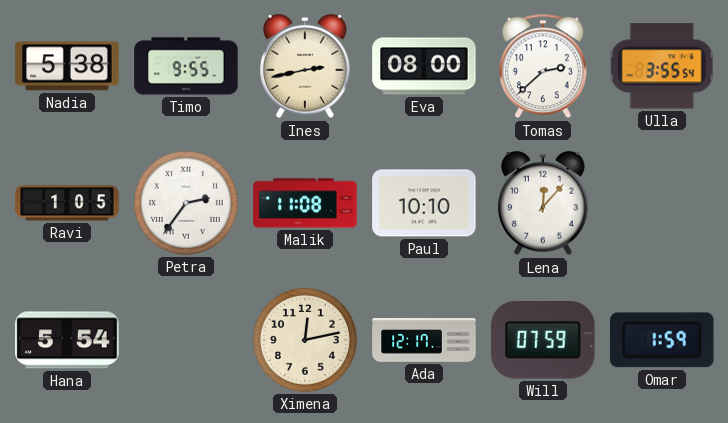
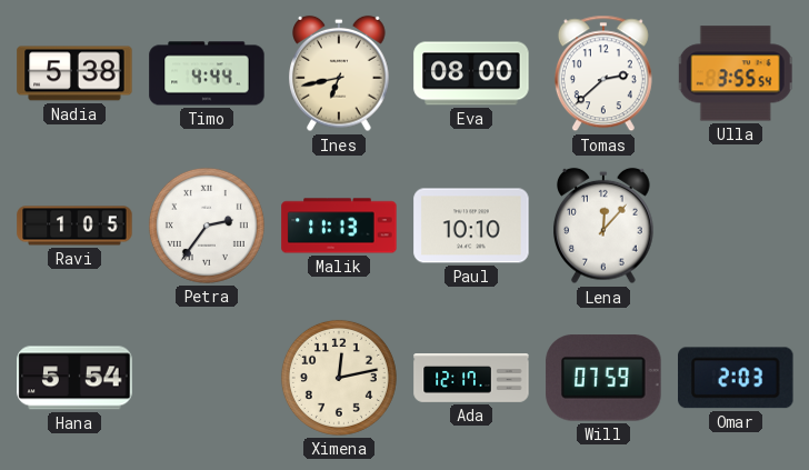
Timo: 9:55 -> 4:44
Ines: 2:43 -> 6:43
Malik: 11:08 -> 11:13
Omar: 1:59 -> 2:03
